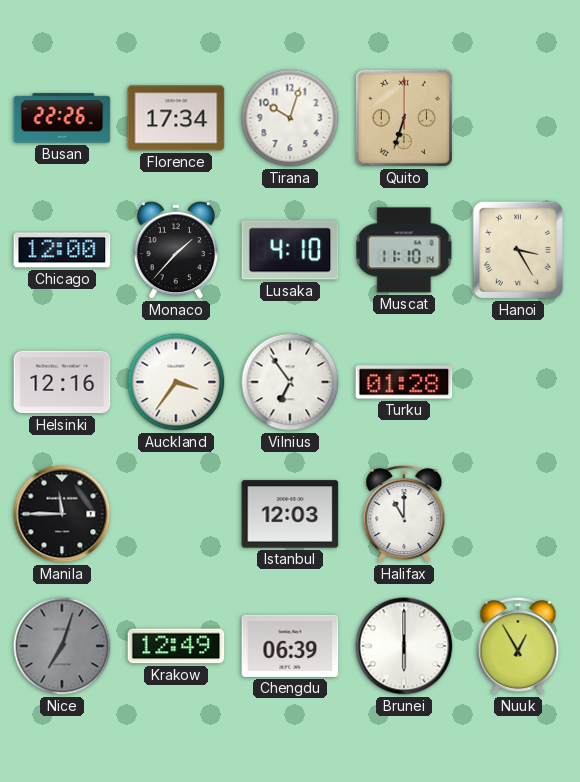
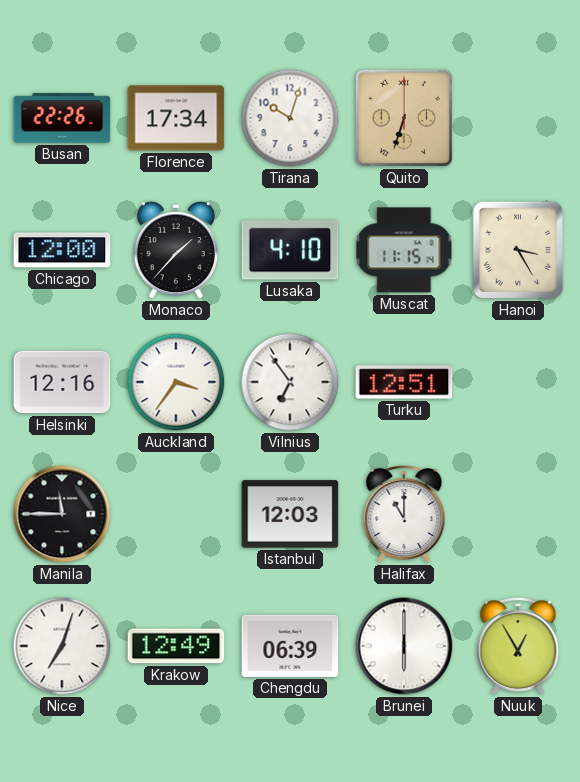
Muscat: 11:10 -> 11:15
Turku: 01:28 -> 12:51
Nice dial: grey -> white
